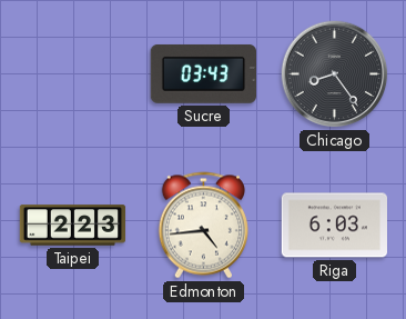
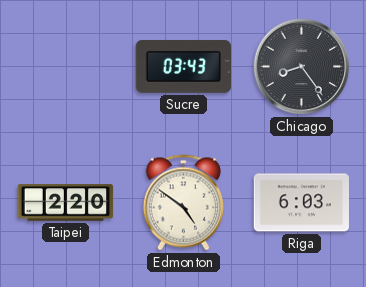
Taipei: 2:23 -> 2:20
Edmonton: 4:44 -> 4:51
